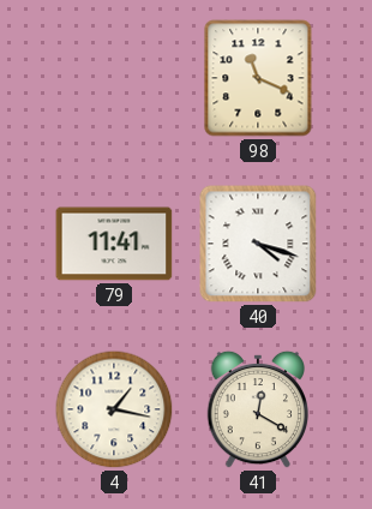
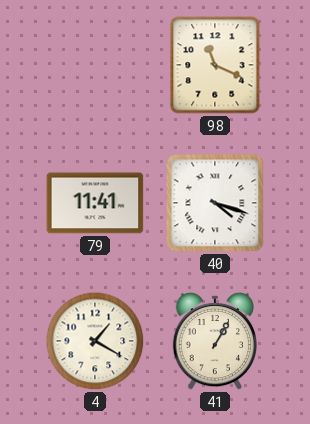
4: 1:17 -> 1:20
41: 12:20 -> 1:05
